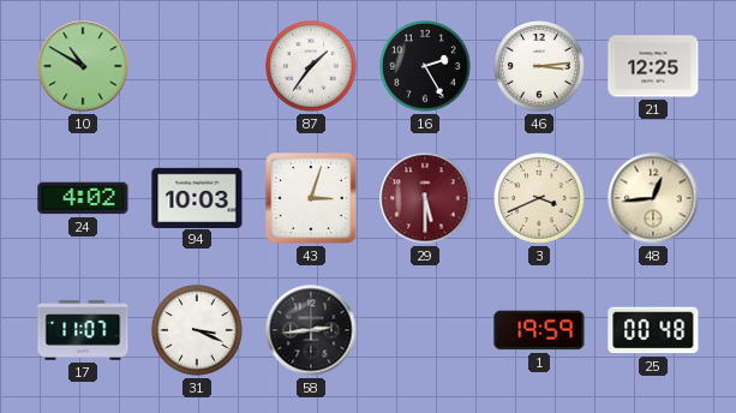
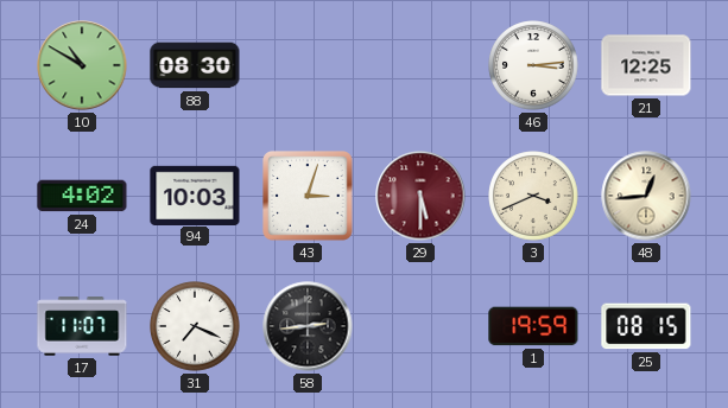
88: none -> 08:30
87: 1:36 -> none
16: 2:25 -> none
31: 3:19 -> 7:19
25: 00:48 -> 08:15
